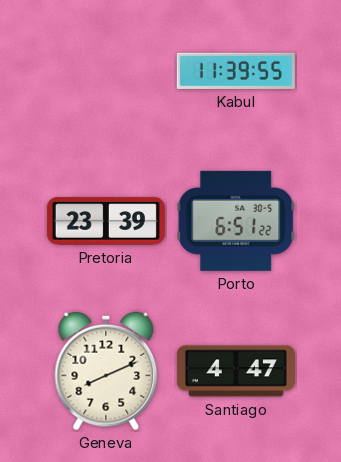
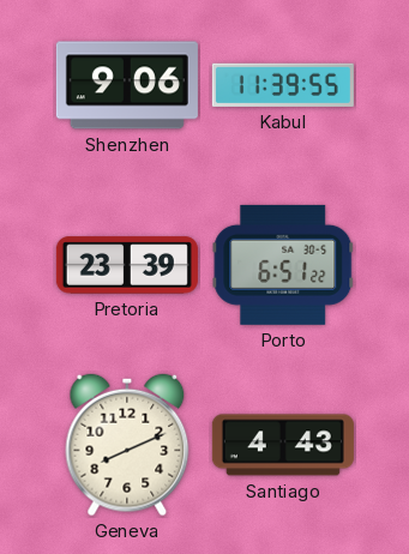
Shenzhen: none -> 9:06
Santiago: 4:47 -> 4:43
